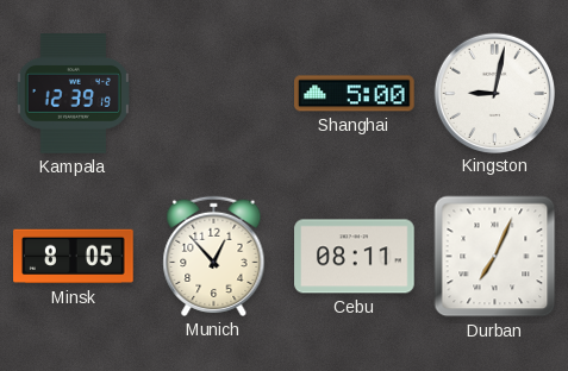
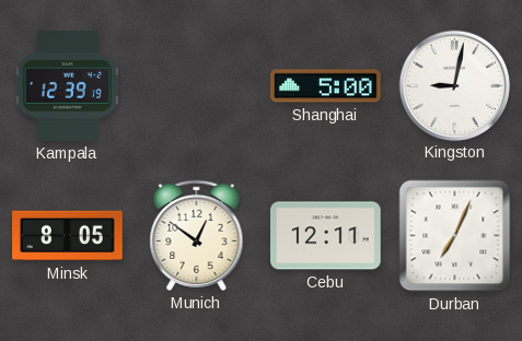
Munich: 12:53 -> 12:51
Cebu: 08:11 -> 12:11
